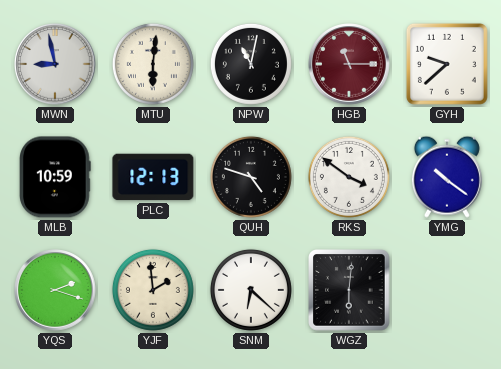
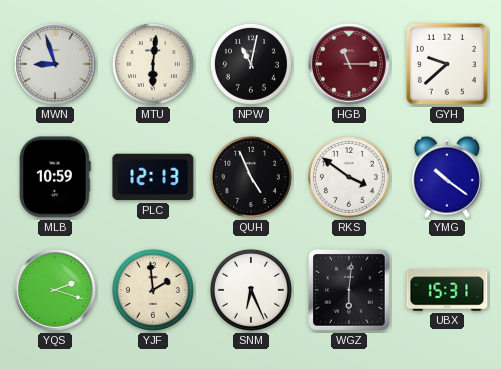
MWN: 8:58 -> 8:57
QUH: 4:48 -> 4:56
SNM: 6:22 -> 6:26
UBX: none -> 15:31
